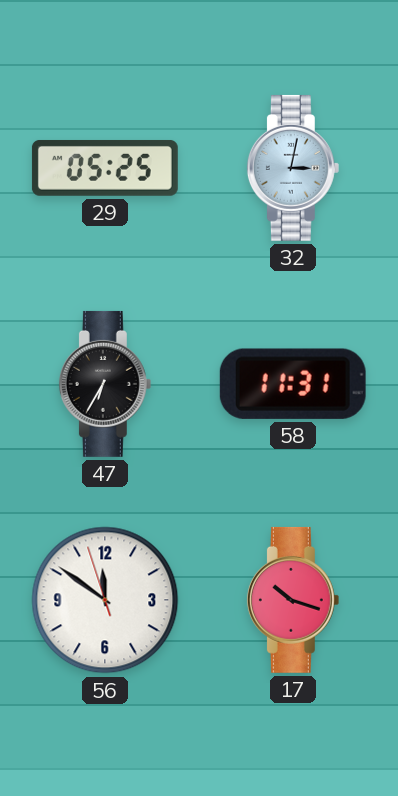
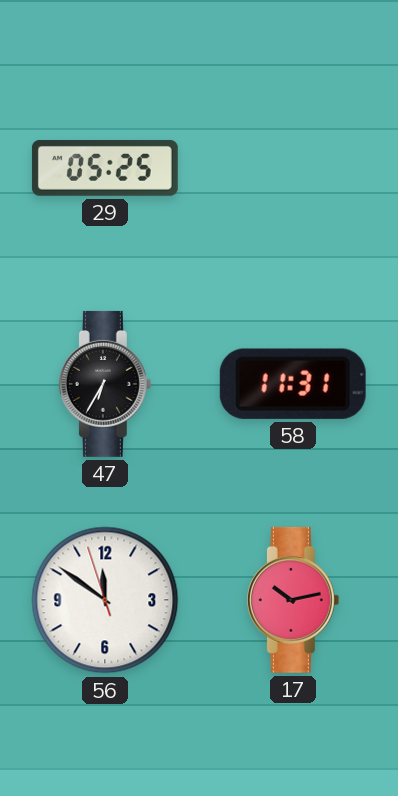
32: 3:02 -> none
17: 10:18 -> 10:13
